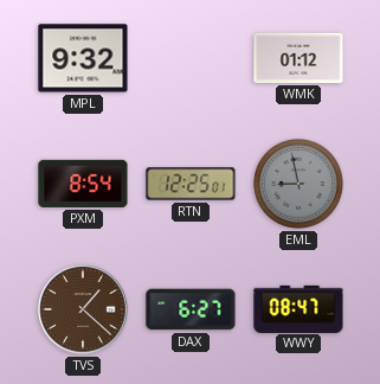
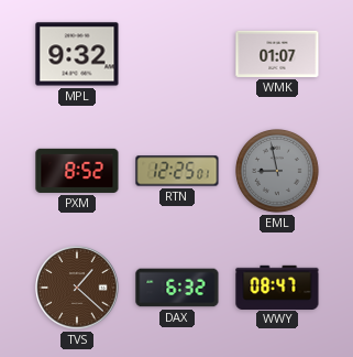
WMK: 01:12 -> 01:07
PXM: 8:54 -> 8:52
DAX: 6:27 -> 6:32
